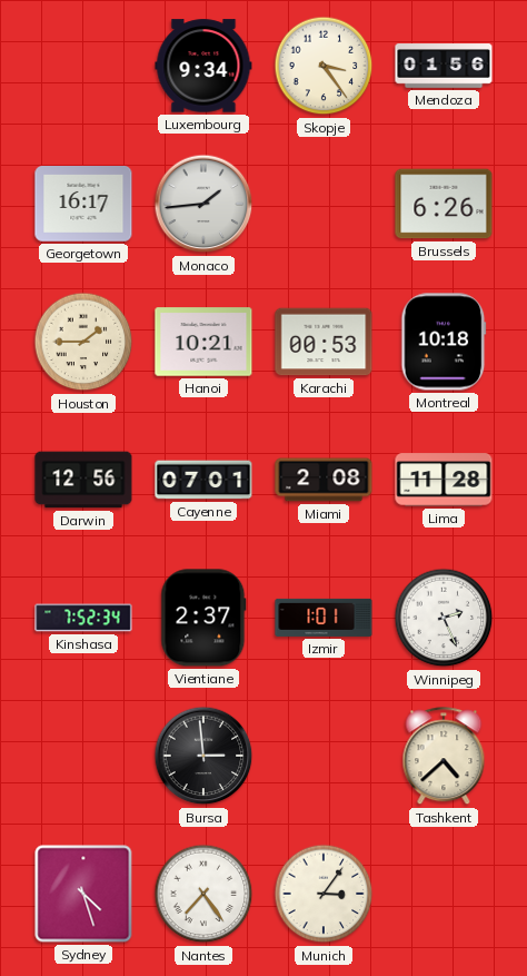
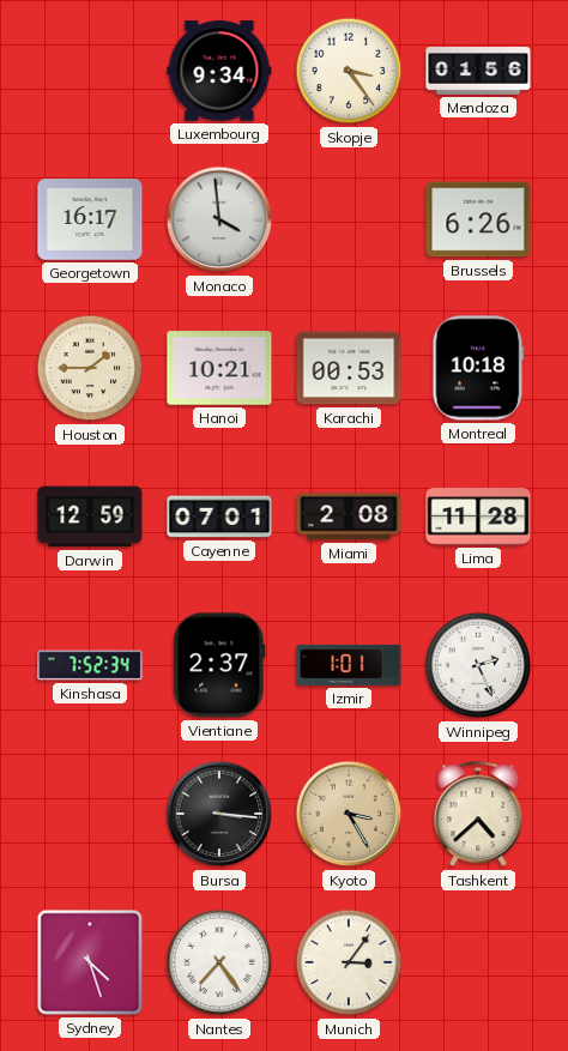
Monaco: 1:44 -> 3:59
Darwin: 12:56 -> 12:59
Bursa: 2:59 -> 3:16
Kyoto: none -> 3:25
